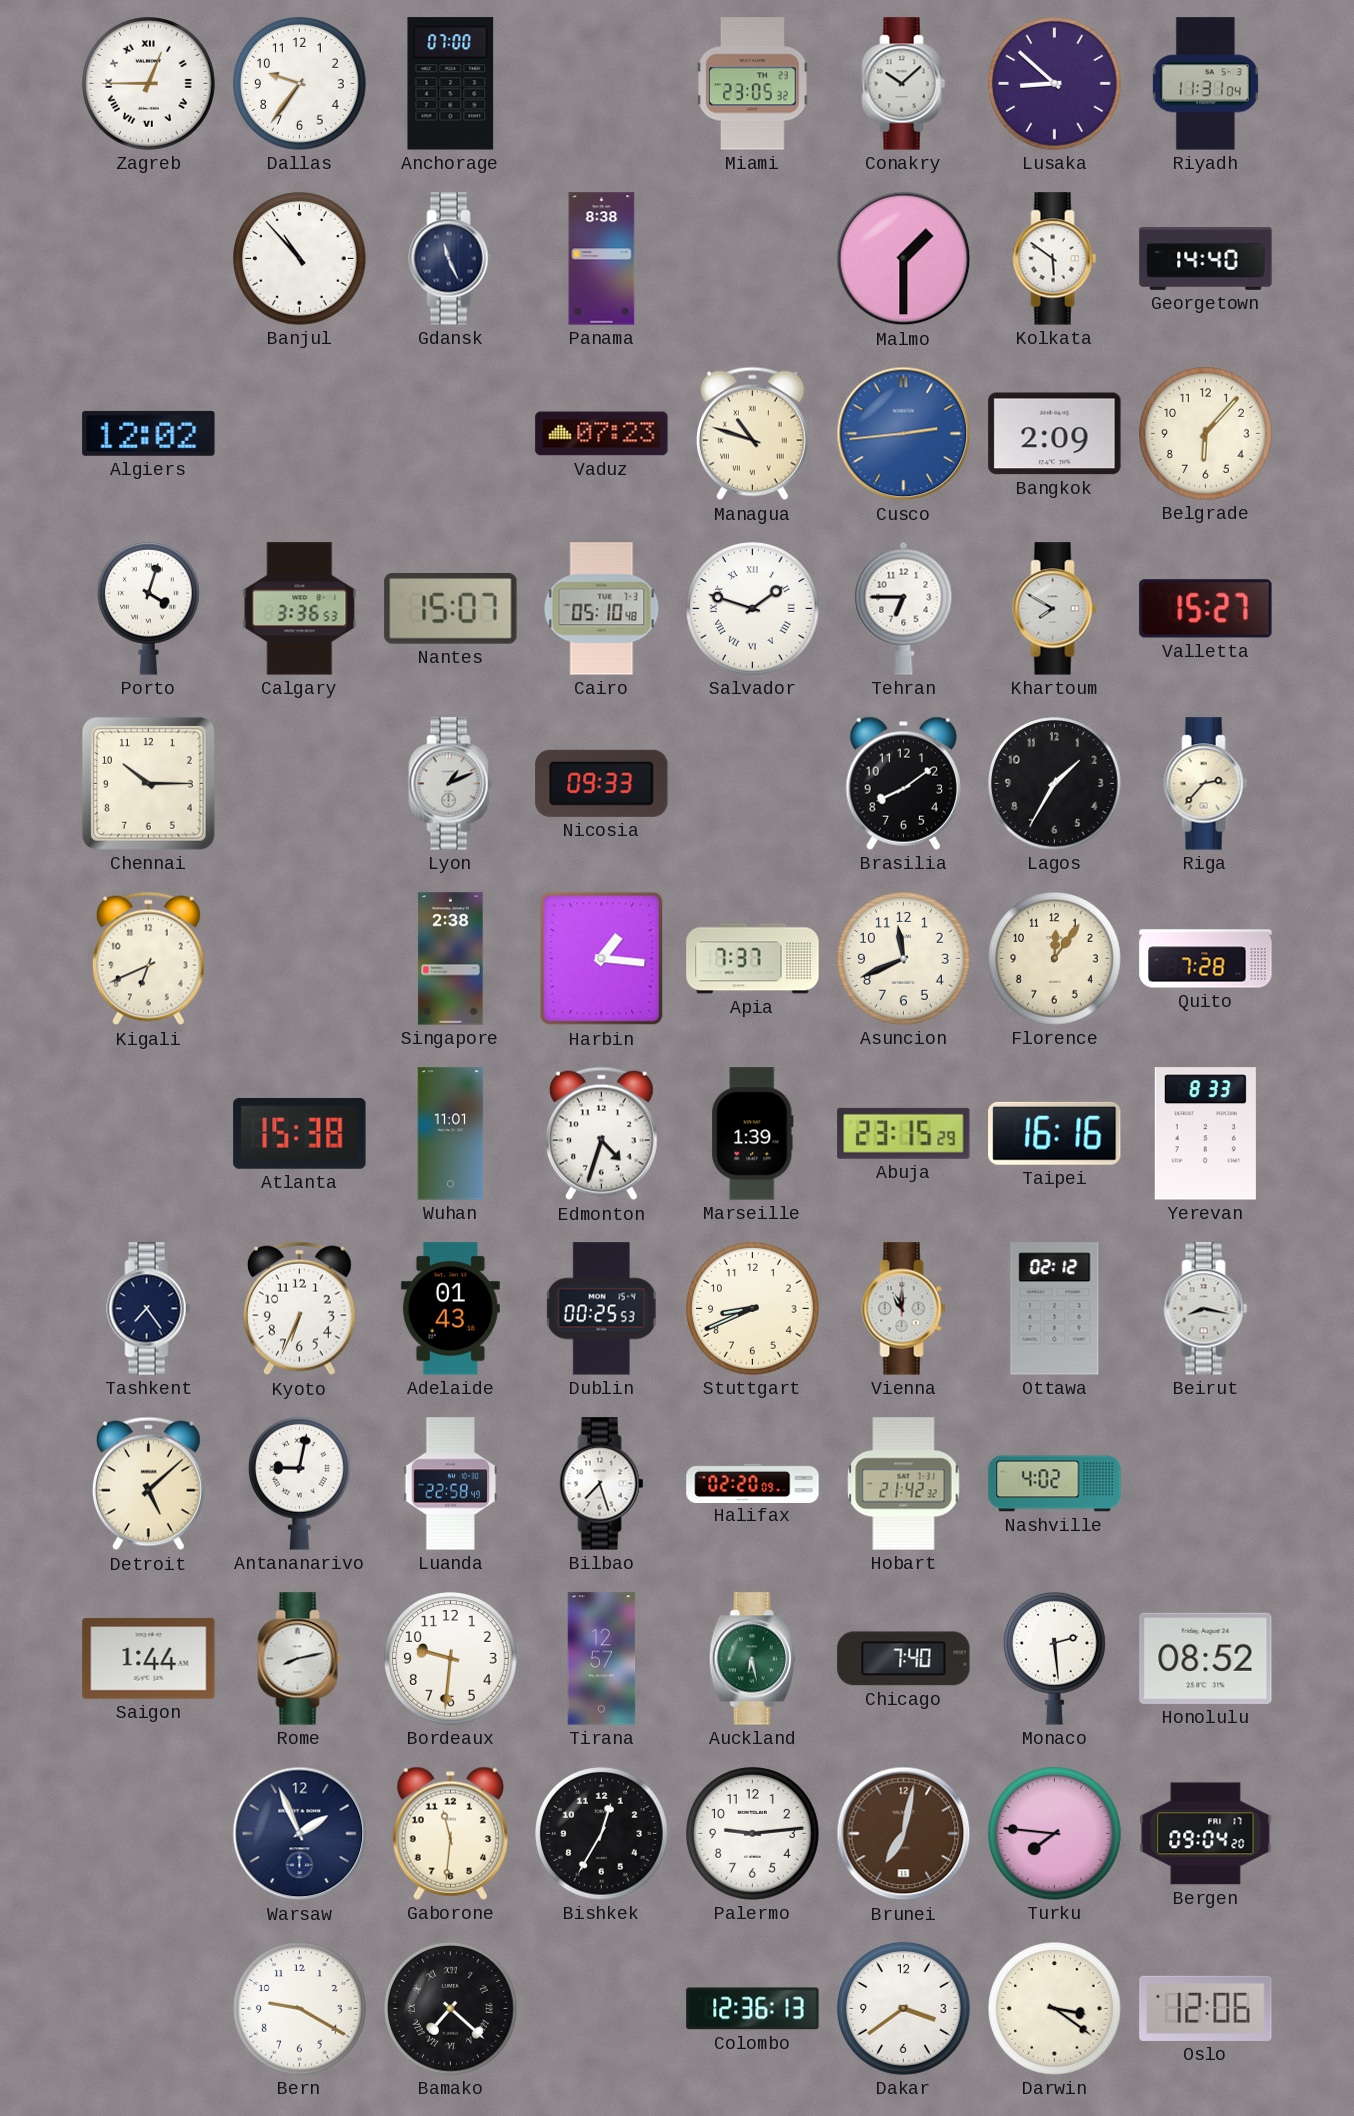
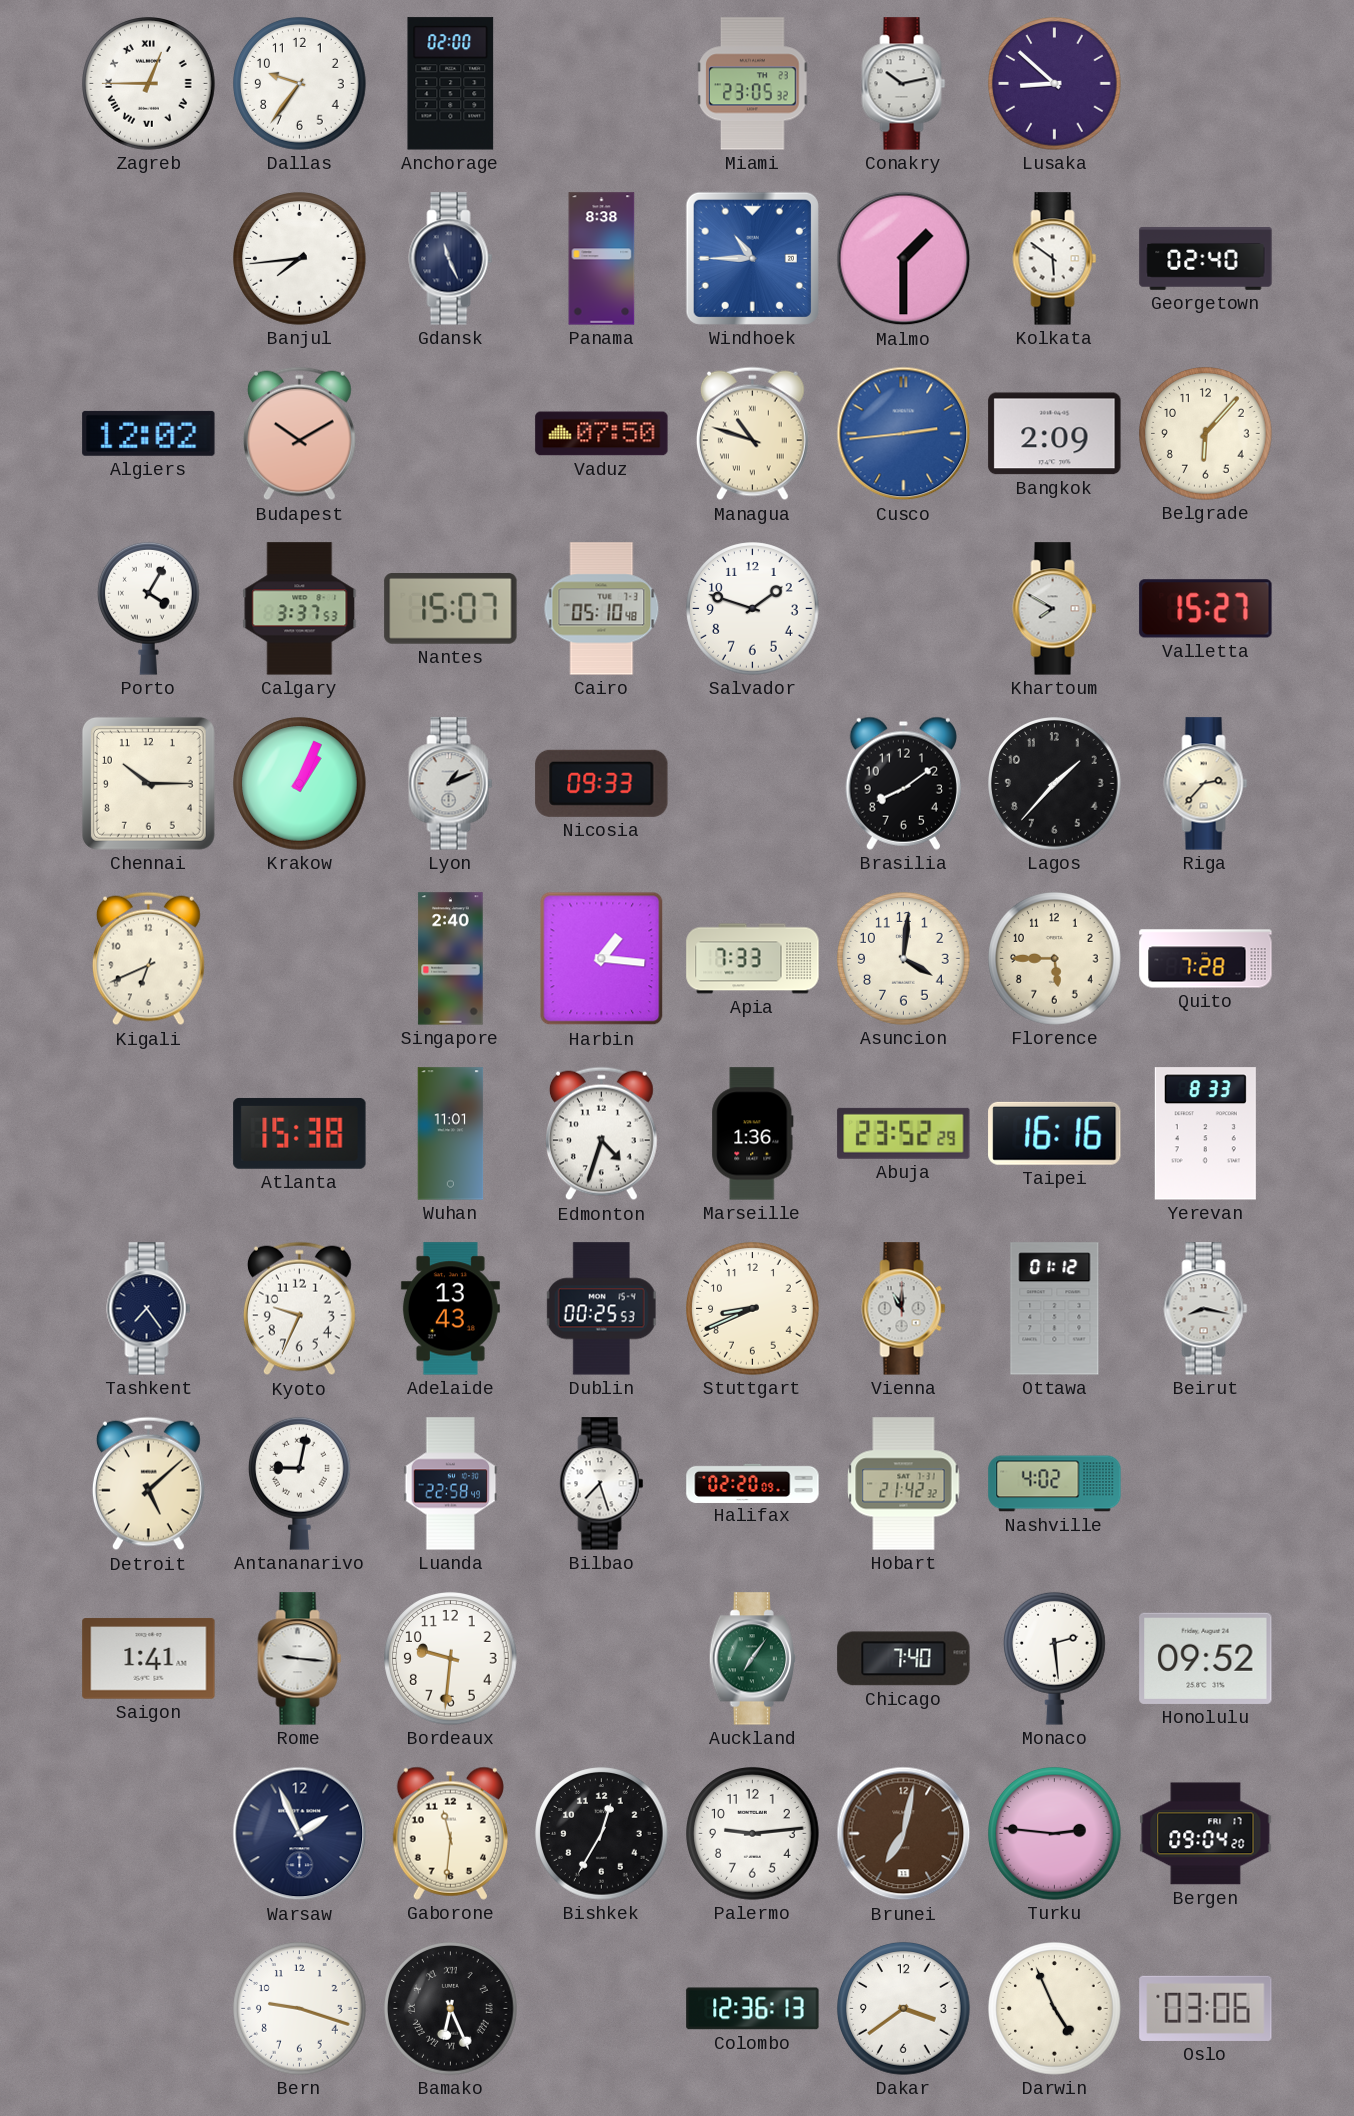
Anchorage: 07:00 -> 02:00
Conakry: 10:08 -> 10:13
Riyadh: 11:31 -> none
Banjul: 10:53 -> 7:44
Windhoek: none -> 10:45
Georgetown: 14:40 -> 02:40
Budapest: none -> 10:10
Vaduz: 07:23 -> 07:50
Porto: 4:03 -> 4:05
Calgary: 3:36 -> 3:37
Salvador numerals: Roman -> Arabic
Tehran: 6:45 -> none
Krakow: none -> 1:04
Lagos: 1:35 -> 1:37
Singapore: 2:38 -> 2:40
Apia: 7:37 -> 7:33
Asuncion: 11:41 -> 4:01
Florence: 12:06 -> 5:45
Marseille: 1:39 -> 1:36
Abuja: 23:15 -> 23:52
Kyoto: 6:34 -> 9:34
Adelaide: 01:43 -> 13:43
Ottawa: 02:12 -> 01:12
Saigon: 1:44 -> 1:41
Rome: 8:13 -> 9:16
Tirana: 12:57 -> none
Auckland: 6:28 -> 7:06
Honolulu: 08:52 -> 09:52
Turku: 7:46 -> 2:46
Bern: 9:20 -> 9:18
Bamako: 7:22 -> 6:26
Darwin: 3:21 -> 4:56
Oslo: 12:06 -> 03:06
